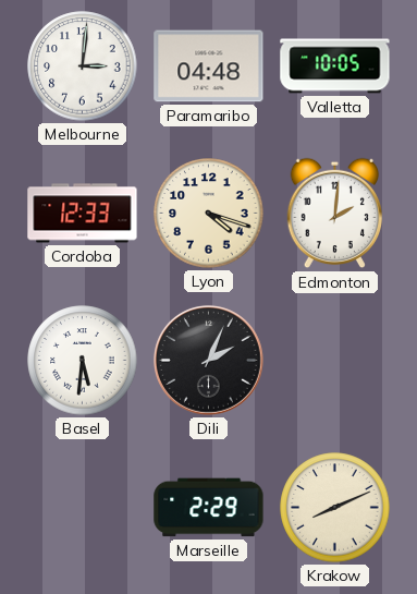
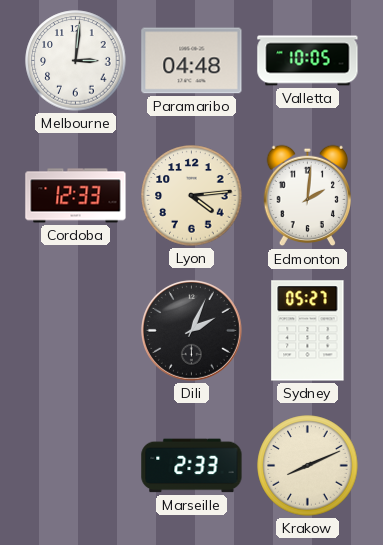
Lyon: 4:18 -> 4:14
Basel: 5:31 -> none
Sydney: none -> 05:27
Marseille: 2:29 -> 2:33
